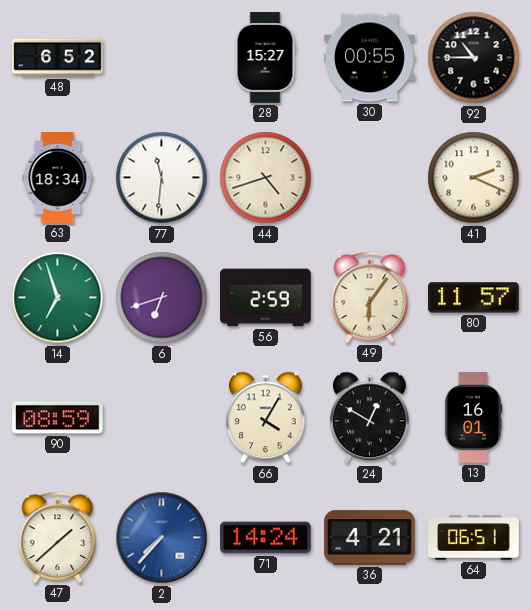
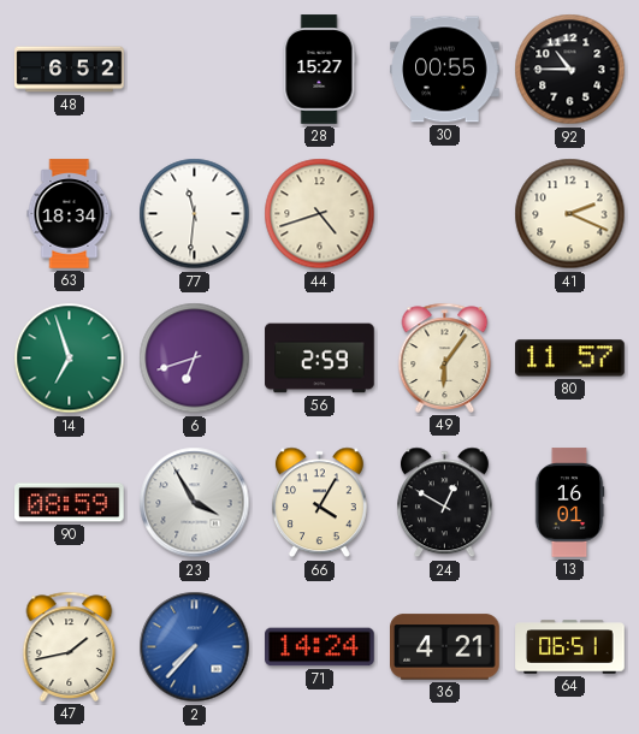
23: none -> 3:55
47: 1:38 -> 1:43
